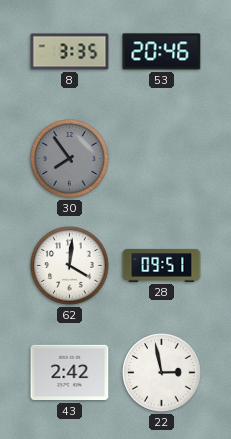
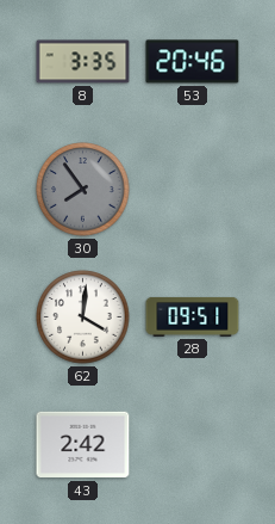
22: 2:58 -> none
